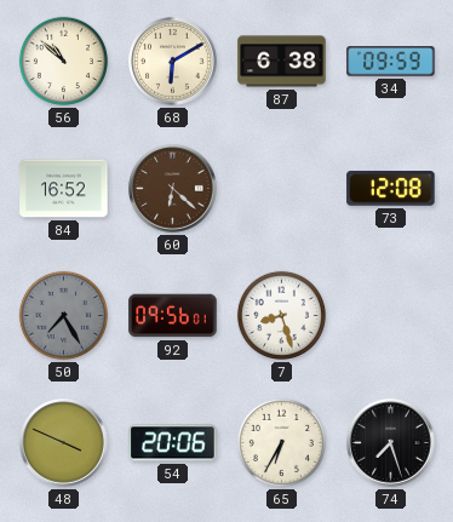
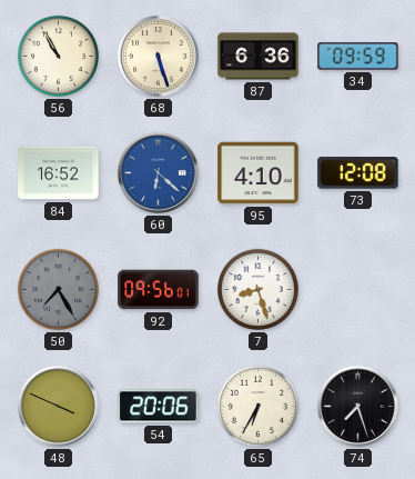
56: 10:52 -> 10:55
68: 6:10 -> 5:27
87: 6:38 -> 6:36
60 dial: brown -> blue
95: none -> 4:10
